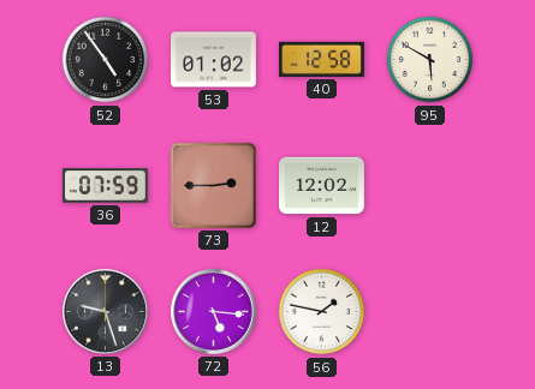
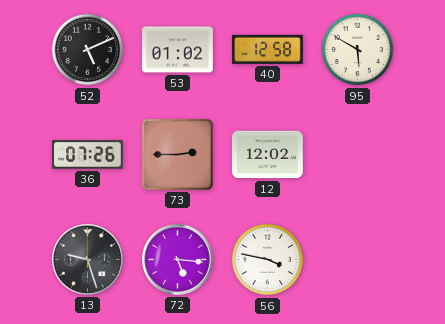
52: 4:54 -> 5:11
36: 07:59 -> 07:26
56: 1:47 -> 3:47
